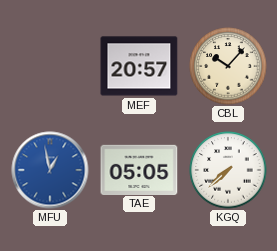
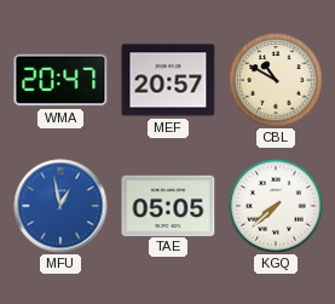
WMA: none -> 20:47
CBL: 10:07 -> 10:50
